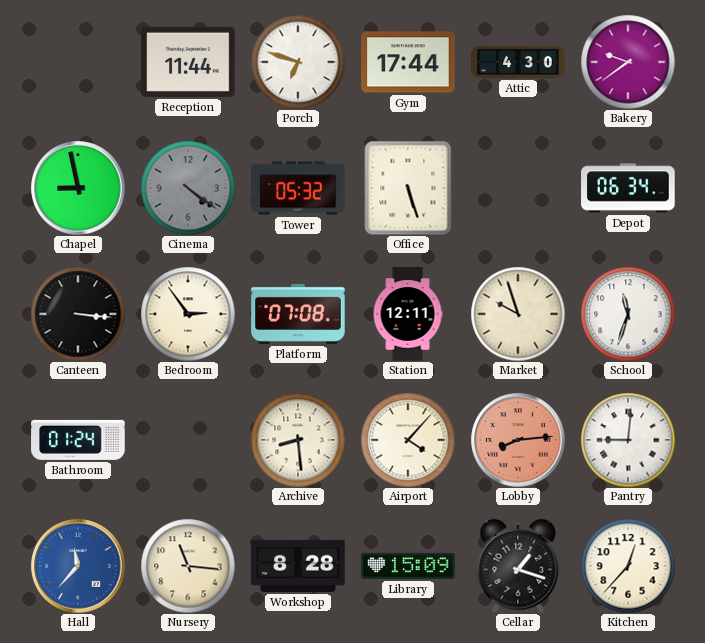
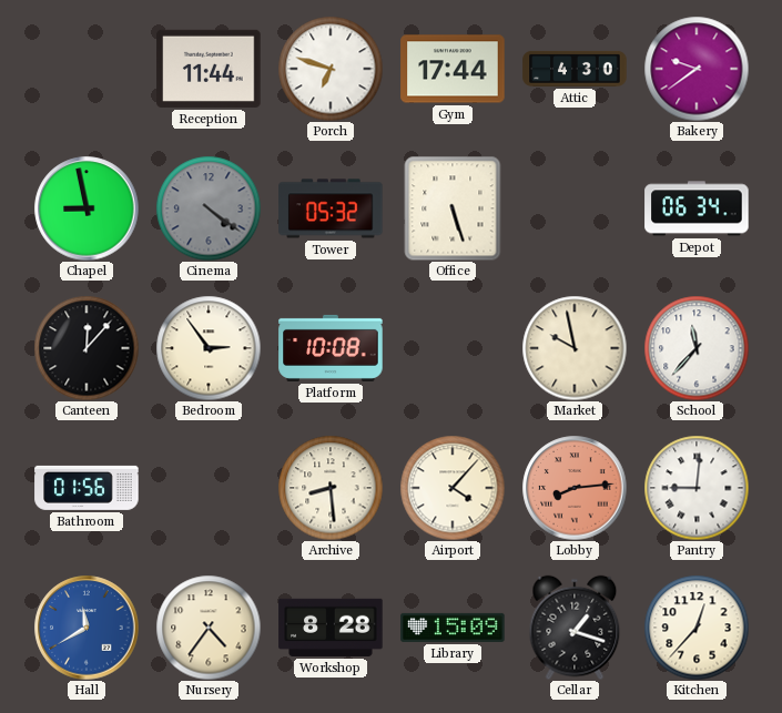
Canteen: 3:16 -> 12:07
Platform: 07:08 -> 10:08
Station: 12:11 -> none
Market: 9:57 -> 9:58
School: 11:33 -> 11:37
Bathroom: 01:24 -> 01:56
Hall: 11:37 -> 11:40
Nursery: 11:16 -> 4:36
